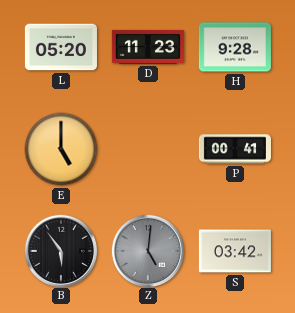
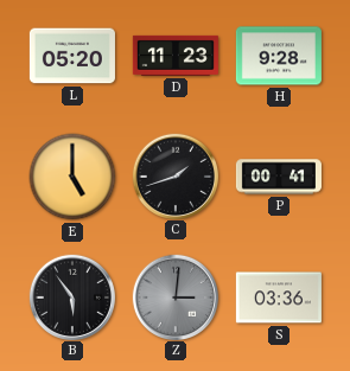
C: none -> 1:42
Z: 5:01 -> 3:01
S: 03:42 -> 03:36
